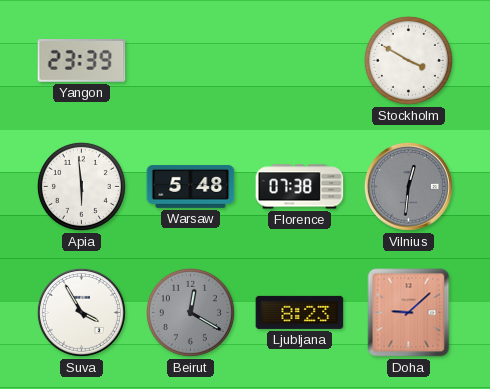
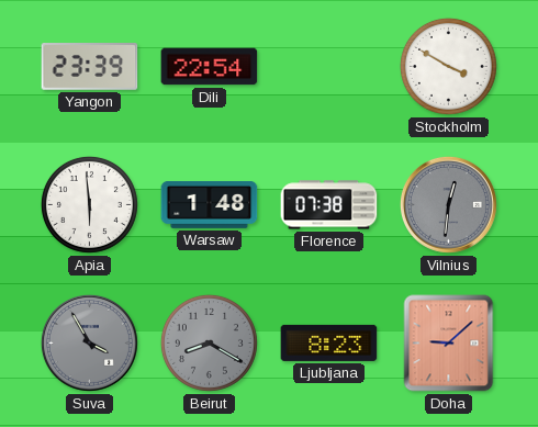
Dili: none -> 22:54
Warsaw: 5:48 -> 1:48
Suva dial: white -> grey
Beirut: 12:20 -> 8:20
